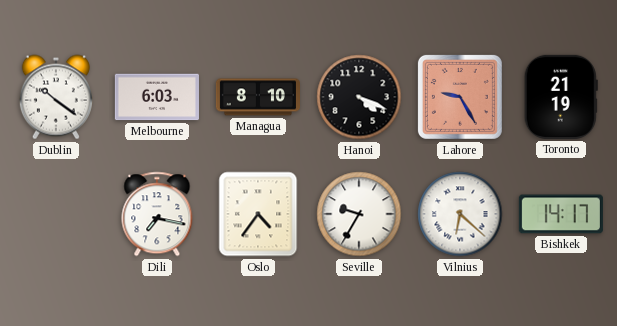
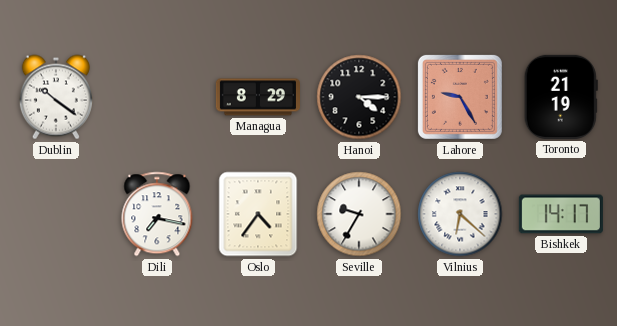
Melbourne: 6:03 -> none
Managua: 8:10 -> 8:29
Hanoi: 4:19 -> 4:15
